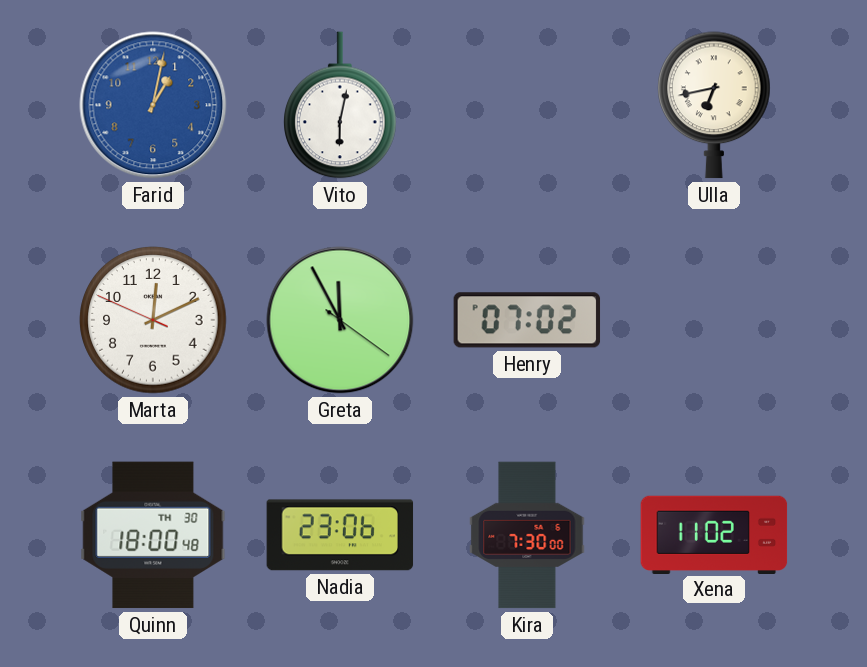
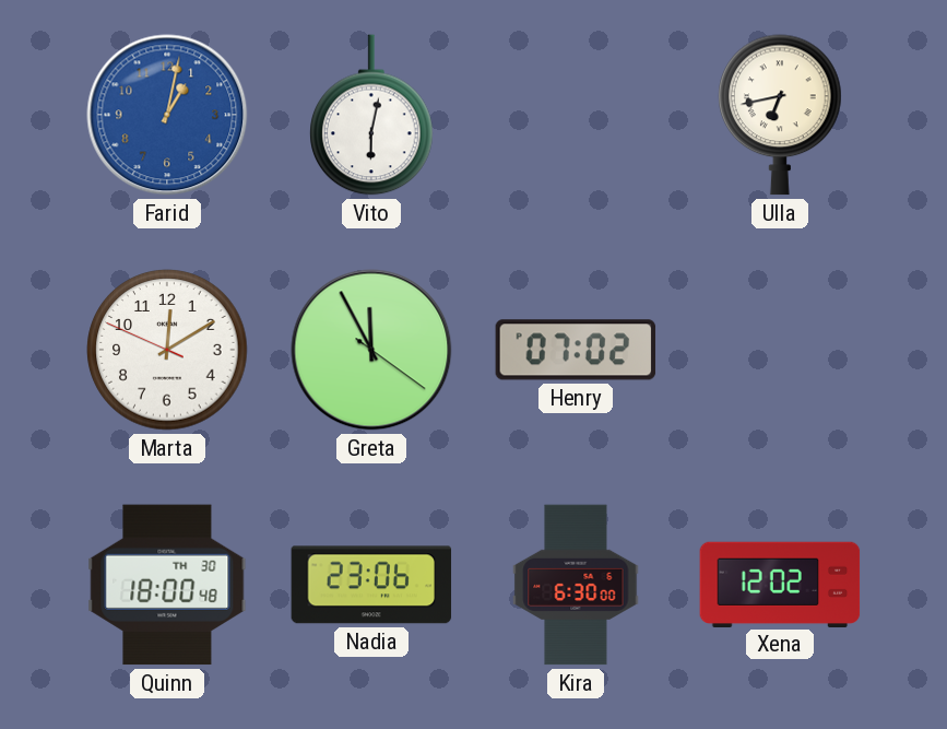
Marta: 12:10 -> 12:09
Kira: 7:30 -> 6:30
Xena: 11:02 -> 12:02
